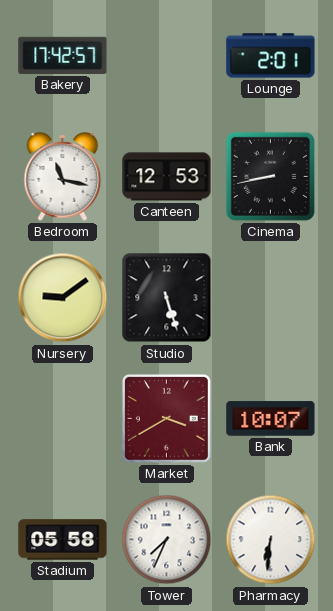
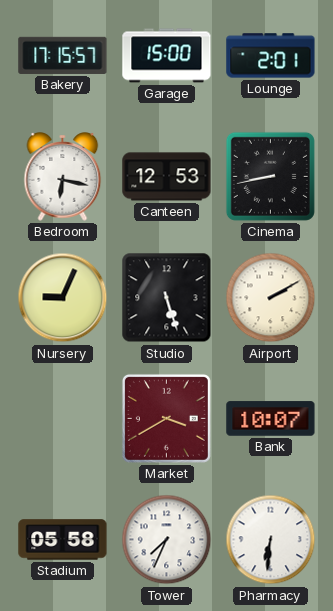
Bakery: 17:42 -> 17:15
Garage: none -> 15:00
Bedroom: 11:17 -> 6:17
Nursery: 9:09 -> 9:04
Airport: none -> 2:10
